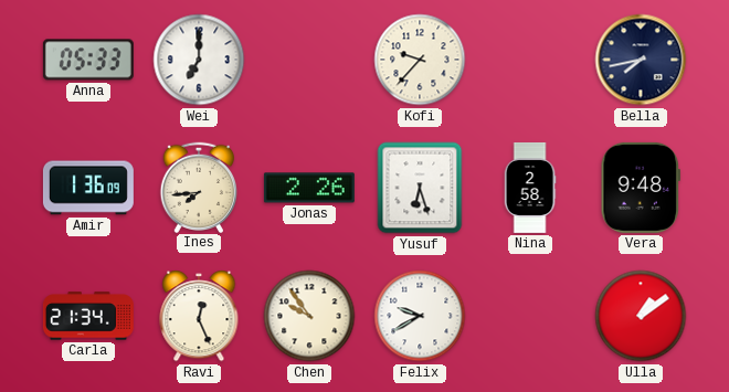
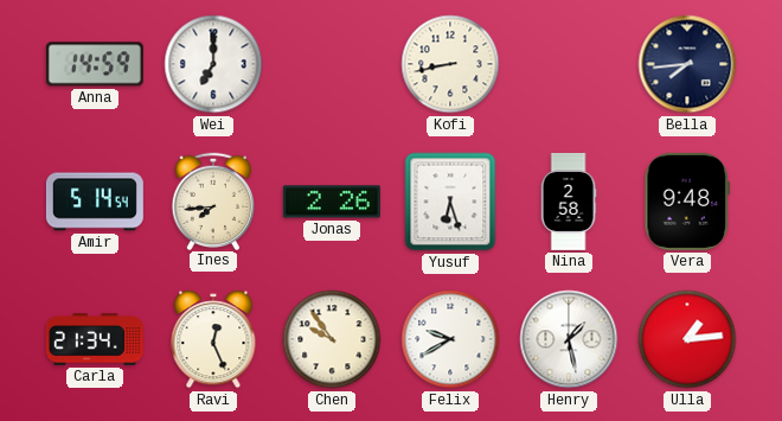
Anna: 05:33 -> 14:59
Kofi: 9:37 -> 8:43
Bella: 7:43 -> 7:44
Amir: 1:36 -> 5:14
Henry: none -> 1:28
Ulla: 1:09 -> 1:14
